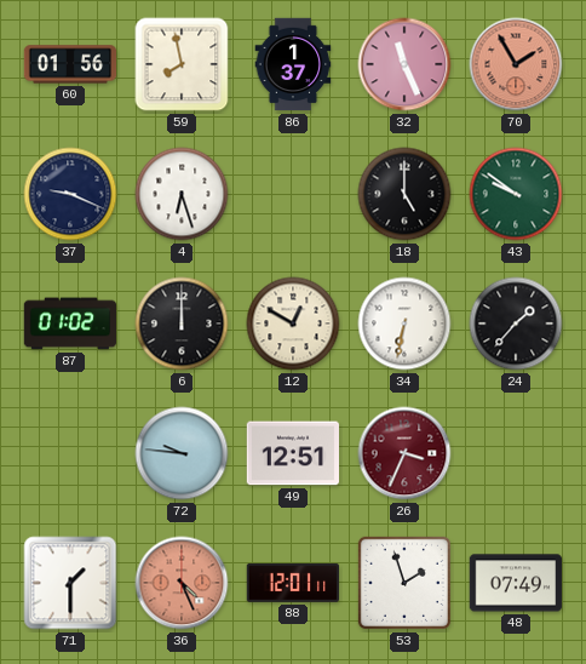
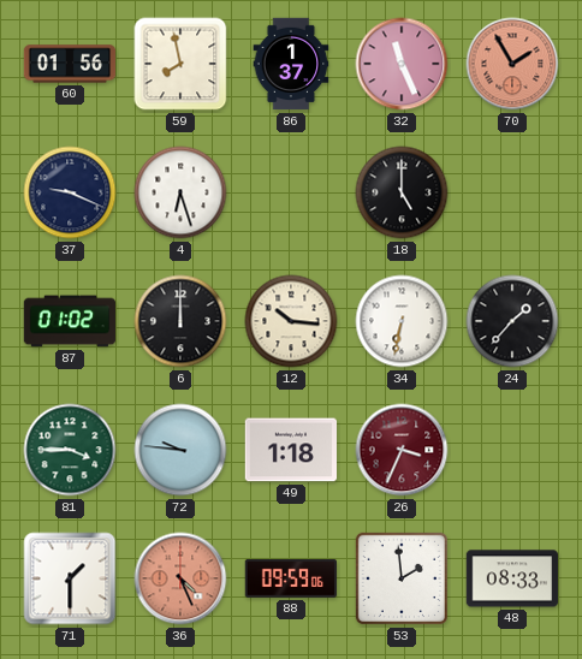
43: 9:51 -> none
12: 12:50 -> 10:16
81: none -> 3:45
49: 12:51 -> 1:18
88: 12:01 -> 09:59
53: 1:57 -> 1:59
48: 07:49 -> 08:33
